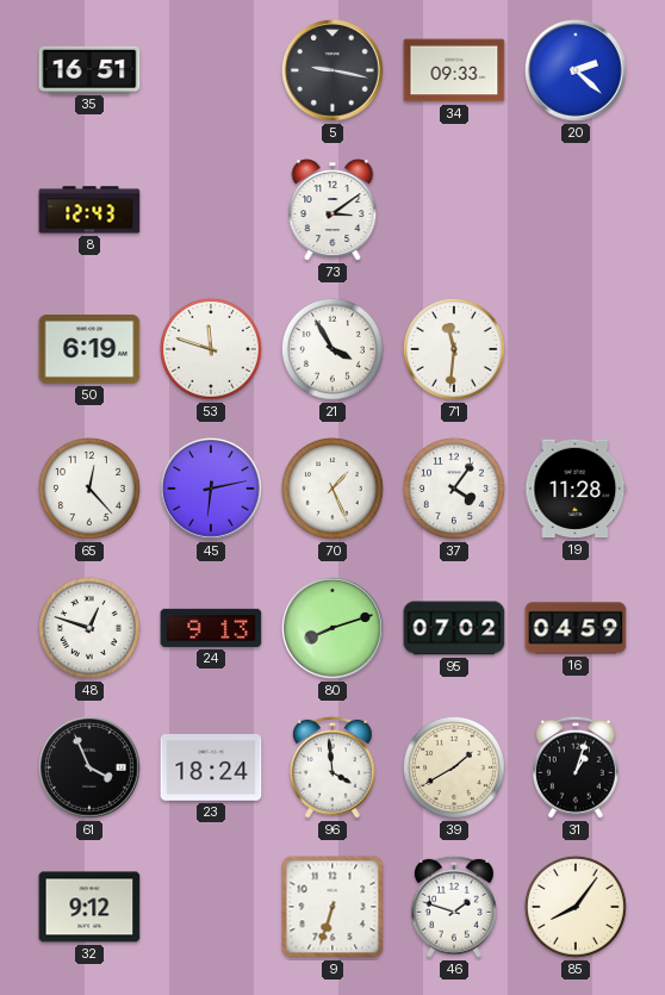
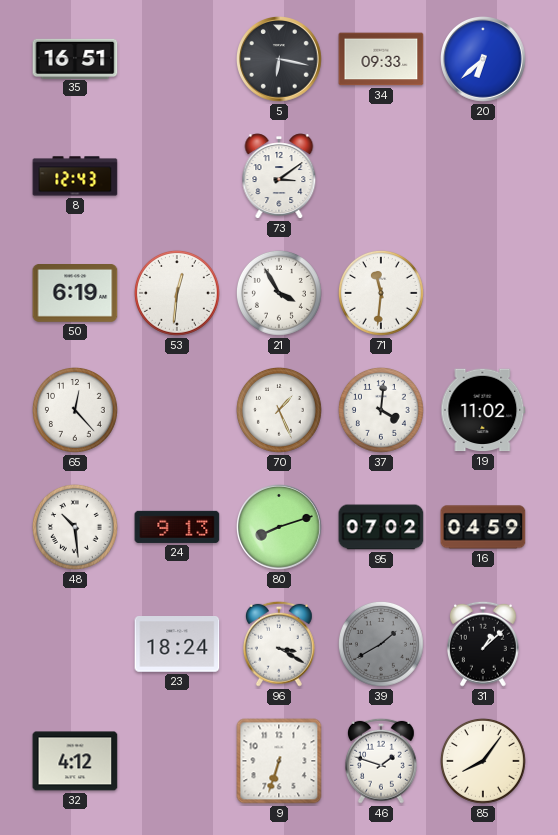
5: 9:17 -> 6:17
20: 2:22 -> 6:38
53: 11:48 -> 12:31
45: 6:13 -> none
37: 4:06 -> 4:01
19: 11:28 -> 11:02
48: 12:48 -> 10:29
61: 3:56 -> none
96: 3:59 -> 3:20
39 dial: cream -> grey
31: 1:03 -> 1:08
32: 9:12 -> 4:12
